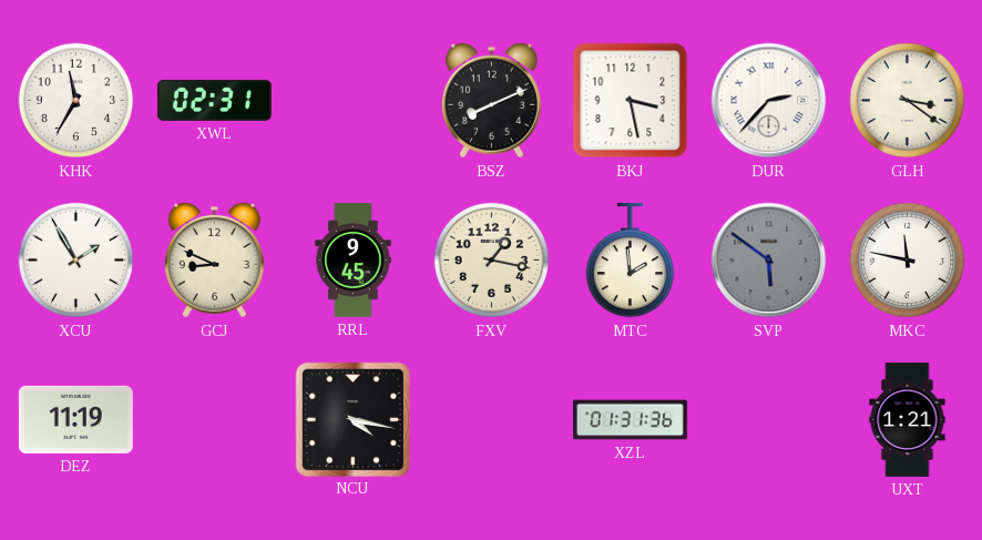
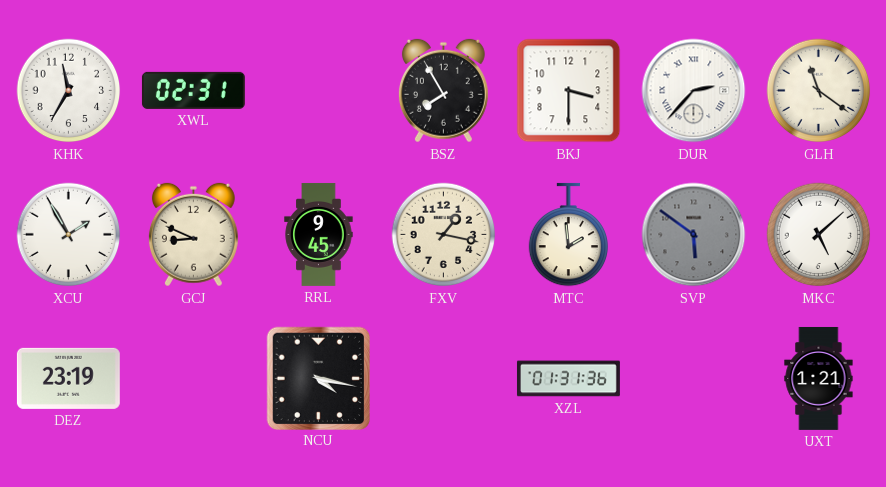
BSZ: 8:11 -> 7:55
BKJ: 3:28 -> 3:30
GLH: 3:21 -> 11:21
MKC: 11:47 -> 5:08
DEZ: 11:19 -> 23:19
